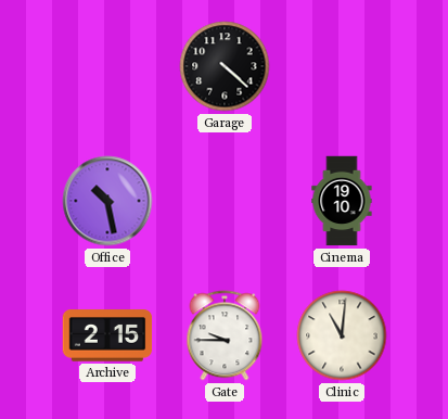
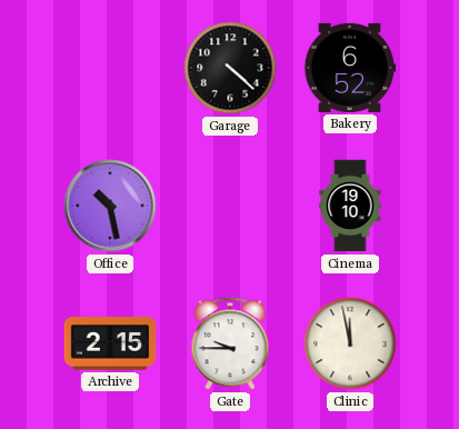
Bakery: none -> 6:52
Clinic: 11:01 -> 11:58
